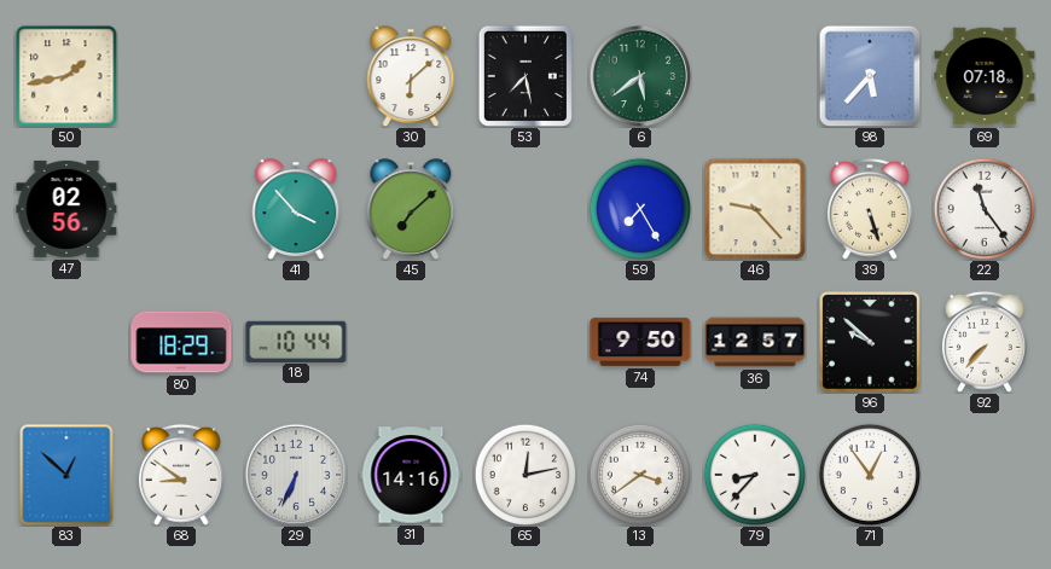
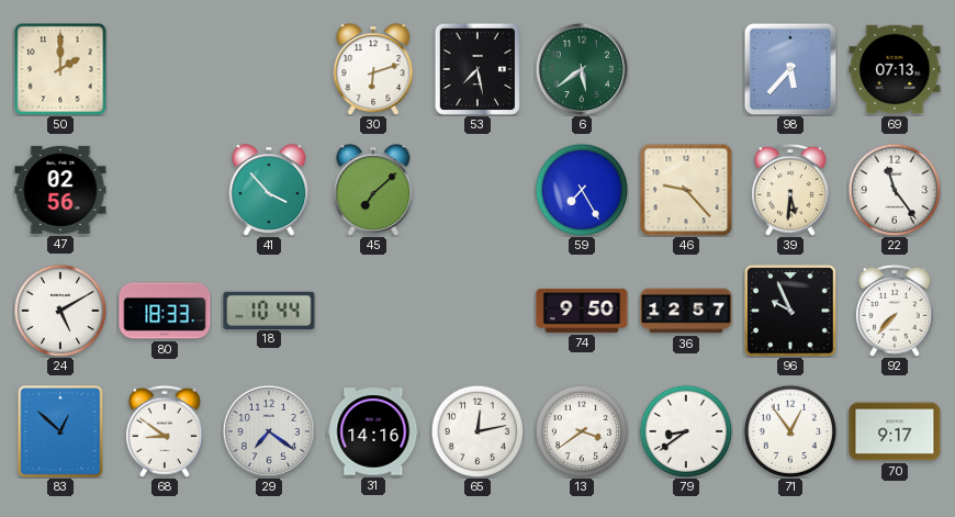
50: 1:43 -> 2:00
30: 6:08 -> 6:12
69: 07:18 -> 07:13
39: 5:27 -> 5:31
24: none -> 5:10
80: 18:29 -> 18:33
96: 9:52 -> 9:56
29: 6:34 -> 7:21
79: 8:37 -> 8:39
70: none -> 9:17
